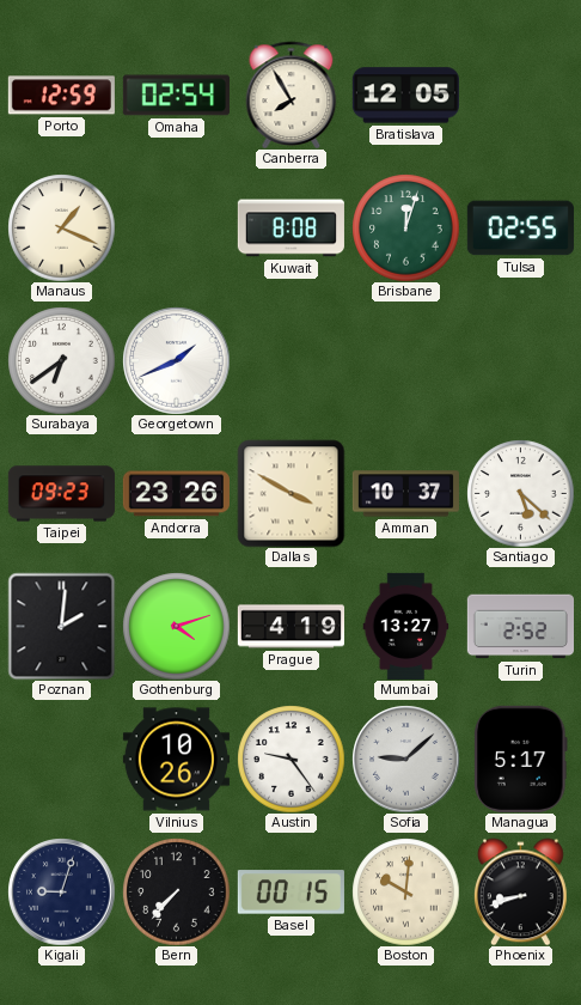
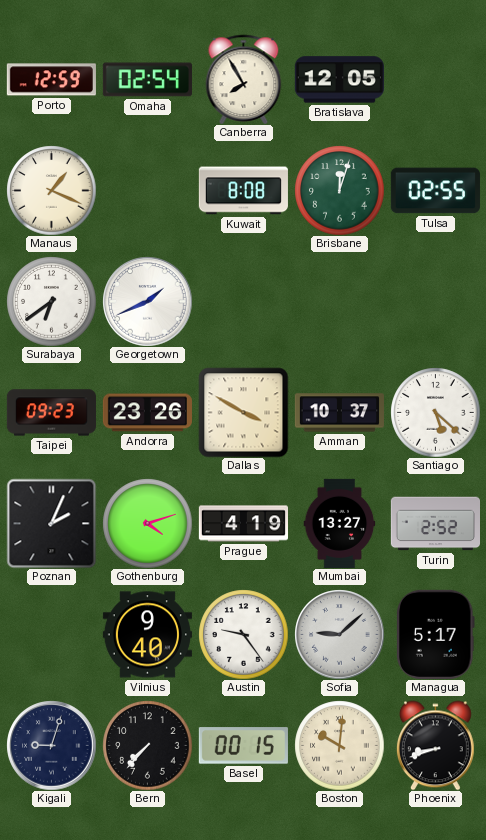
Poznan: 2:01 -> 2:04
Vilnius: 10:26 -> 9:40
